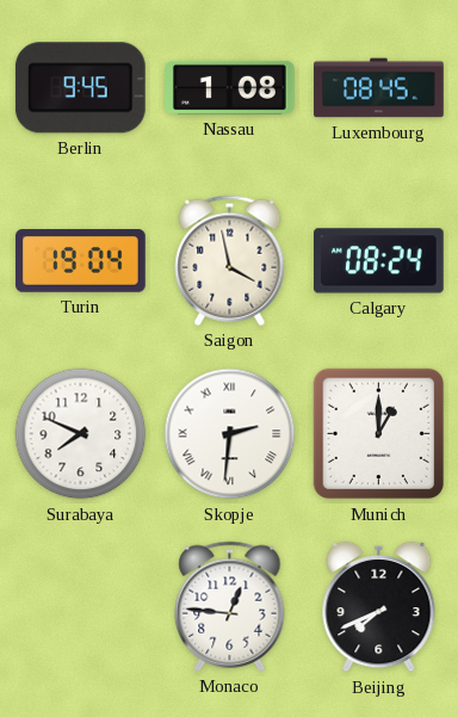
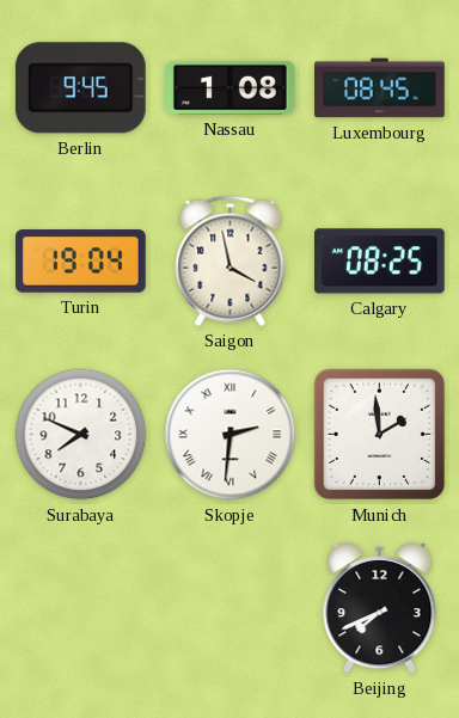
Calgary: 08:24 -> 08:25
Munich: 1:00 -> 1:59
Monaco: 12:46 -> none
